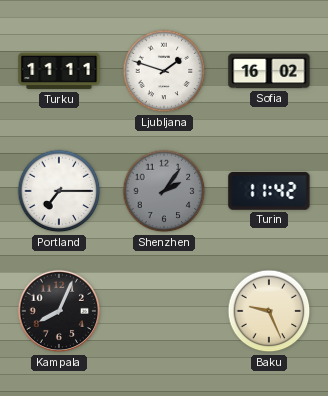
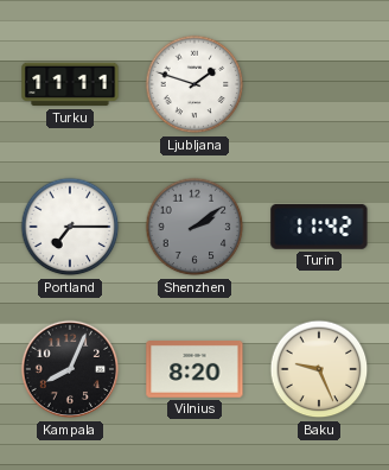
Sofia: 16:02 -> none
Shenzhen: 2:06 -> 2:09
Vilnius: none -> 8:20
